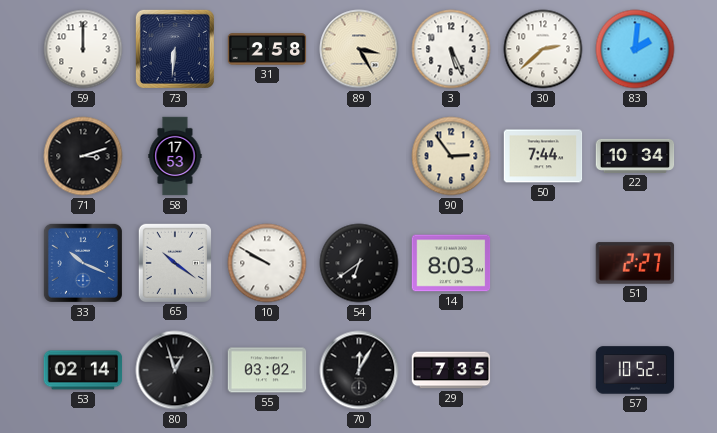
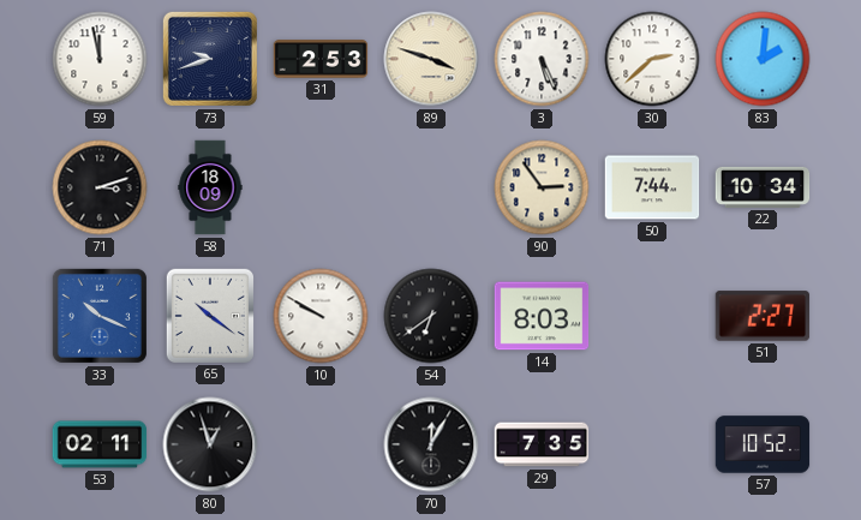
59: 12:00 -> 11:58
73: 6:31 -> 9:42
31: 2:58 -> 2:53
89: 3:25 -> 3:48
58: 17:53 -> 18:09
53: 02:14 -> 02:11
55: 03:02 -> none
